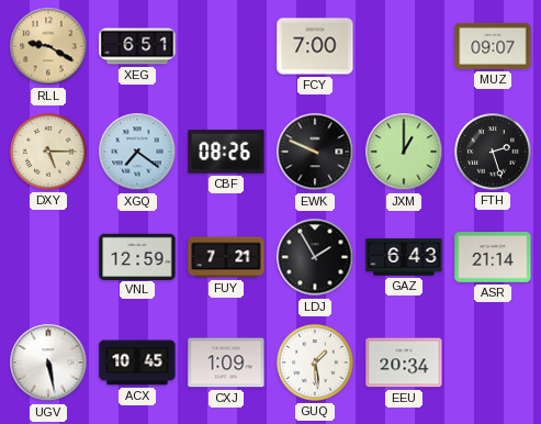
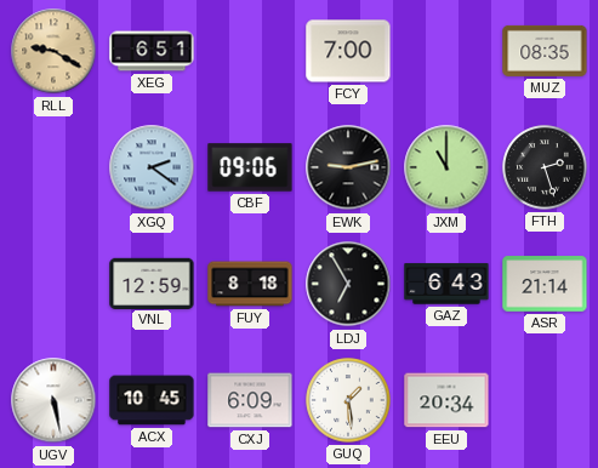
MUZ: 09:07 -> 08:35
DXY: 5:15 -> none
XGQ: 7:21 -> 2:21
CBF: 08:26 -> 09:06
EWK: 9:49 -> 9:13
JXM: 1:00 -> 11:00
FUY: 7:21 -> 8:18
LDJ: 1:55 -> 6:55
CXJ: 1:09 -> 6:09
